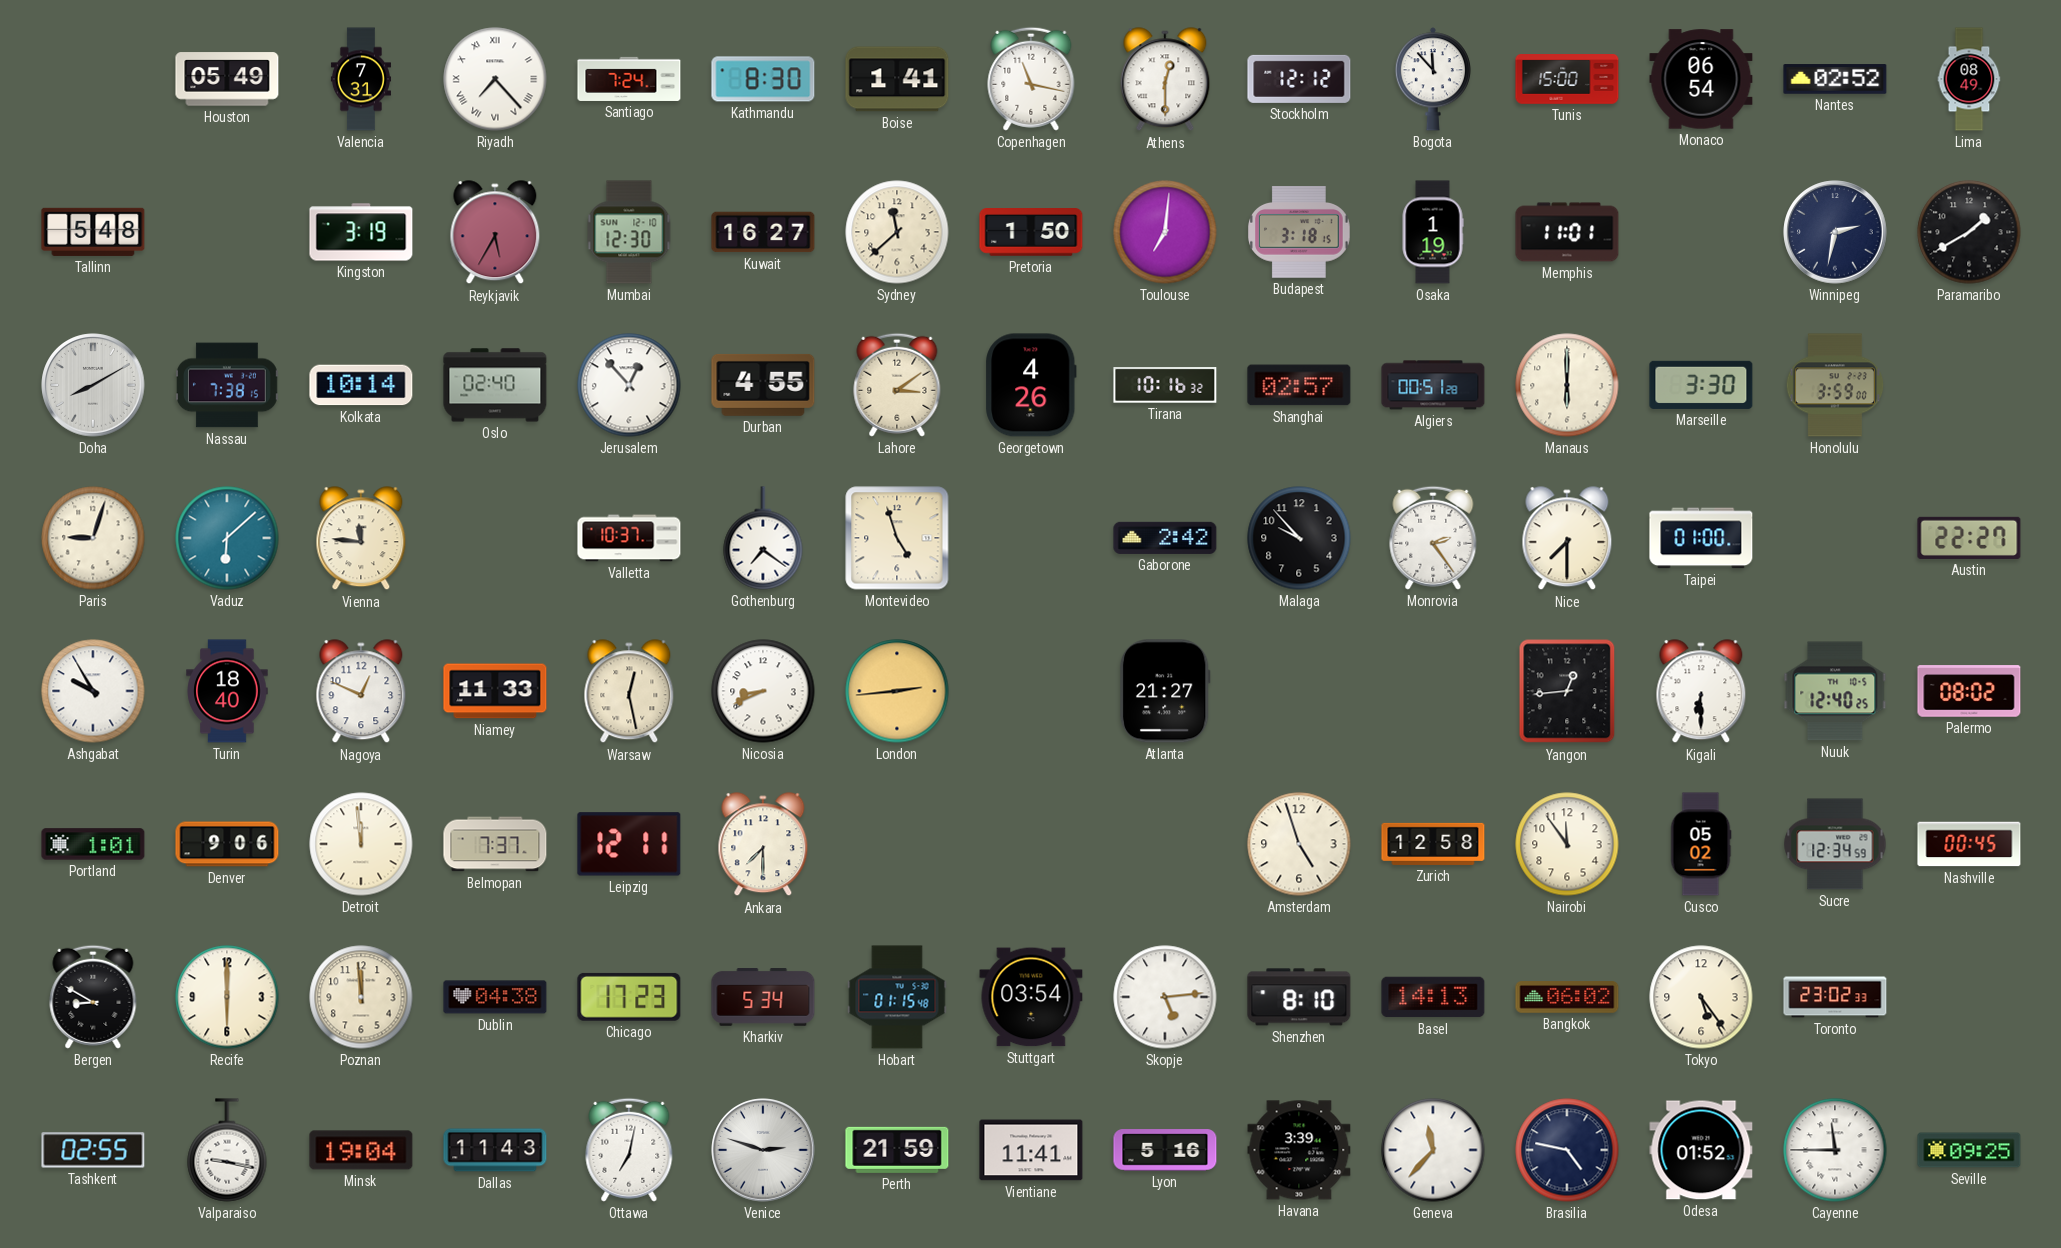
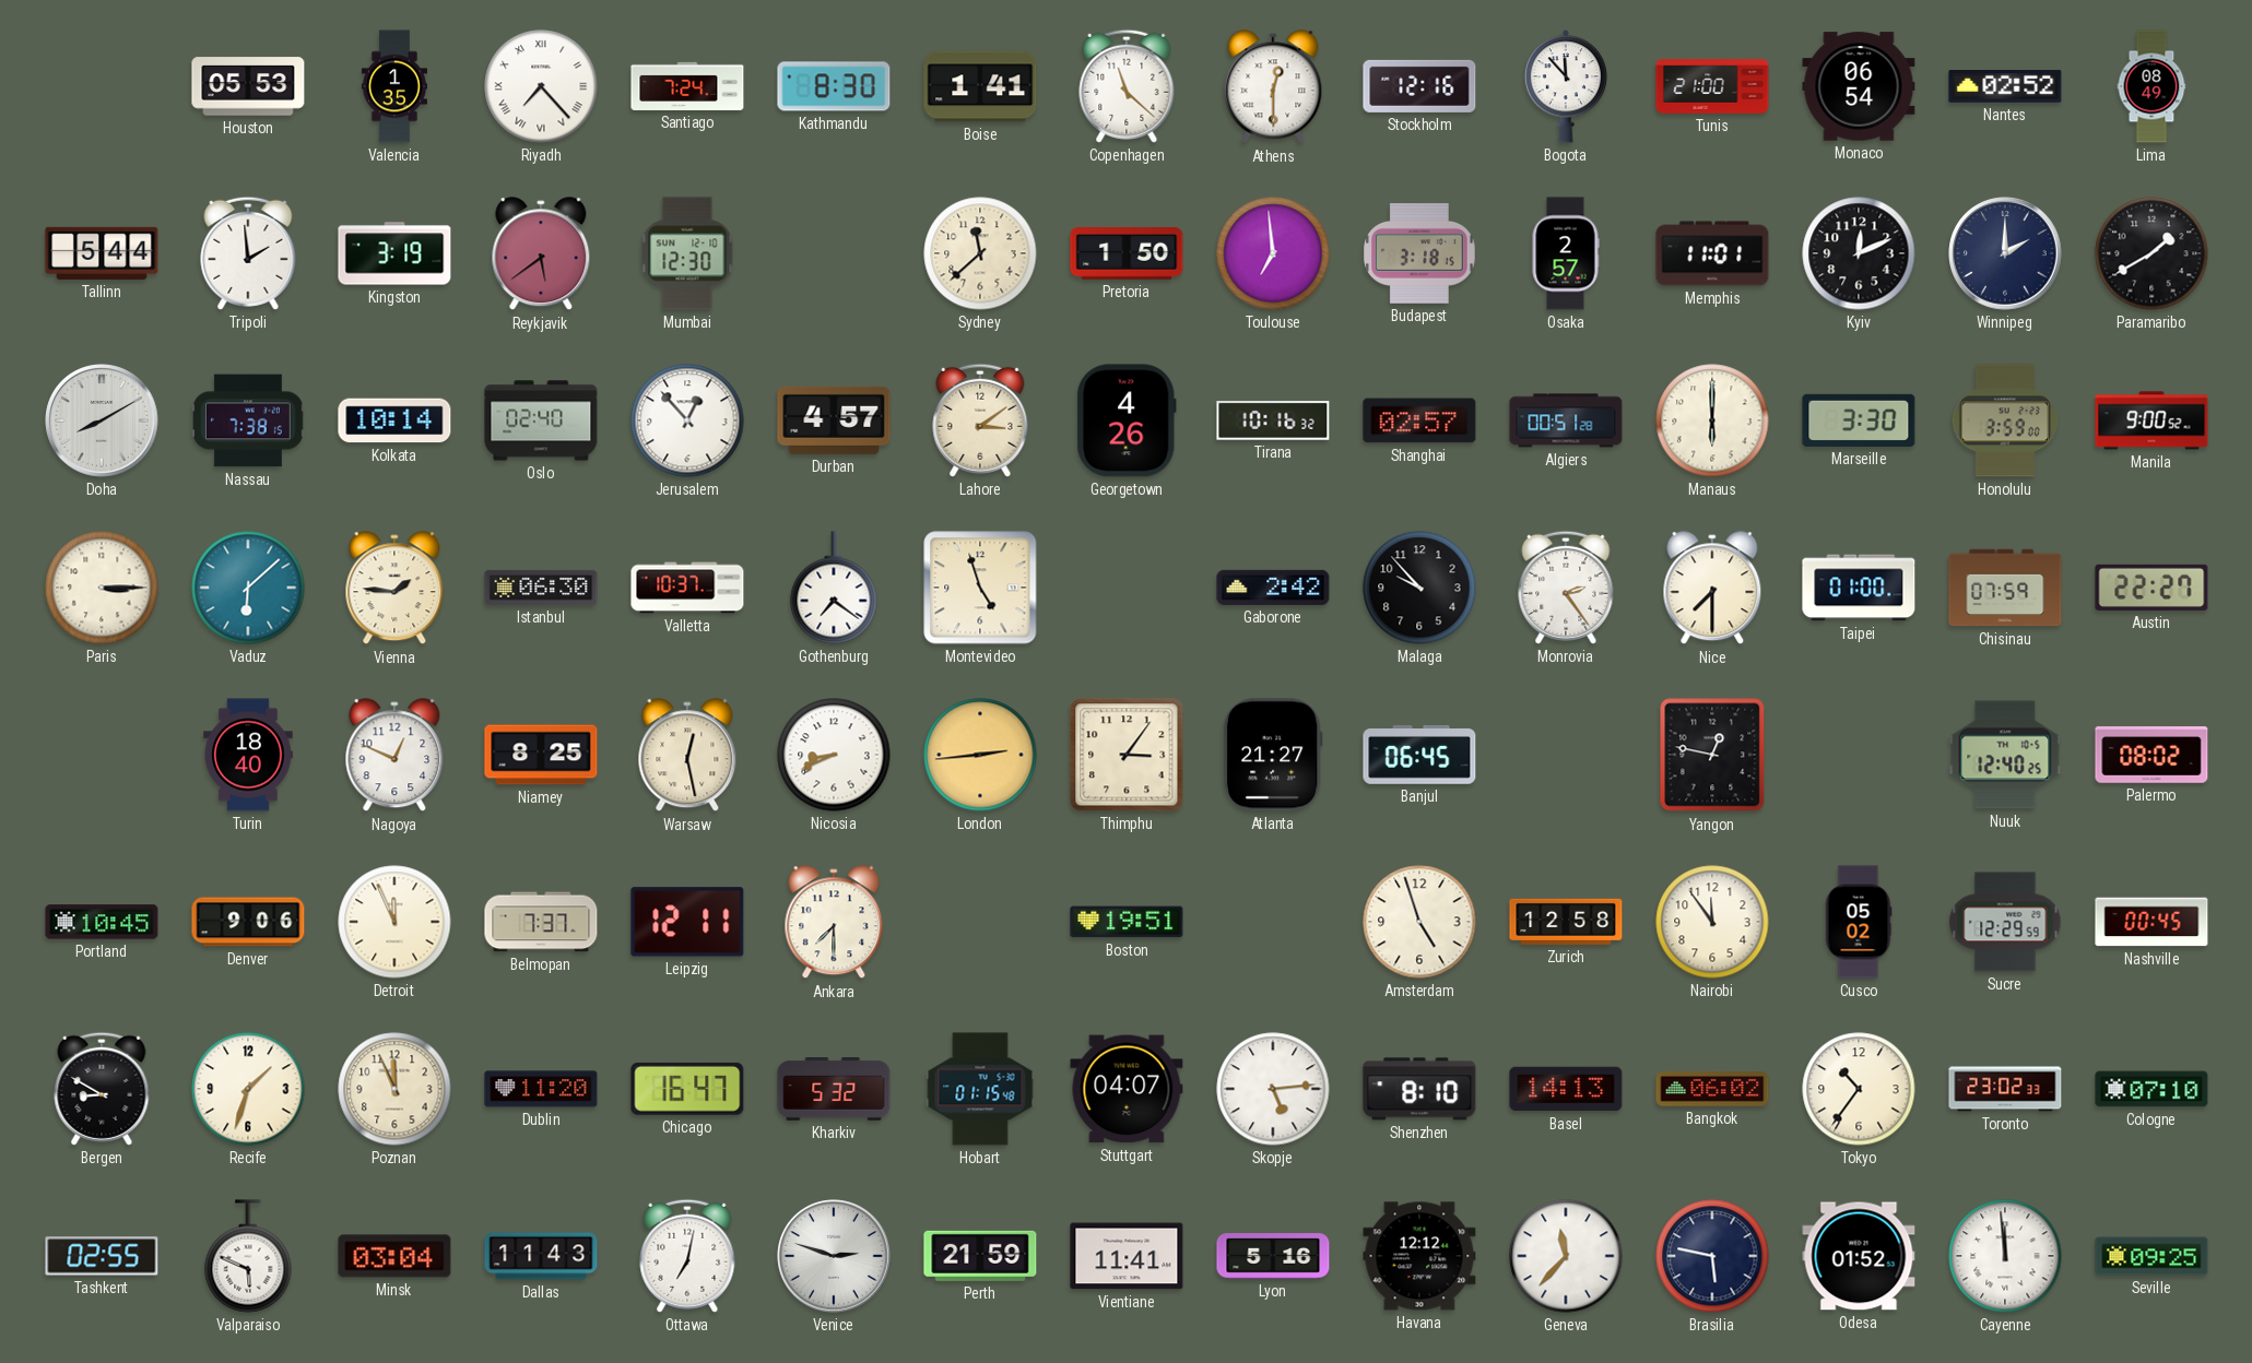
Houston: 05:49 -> 05:53
Valencia: 7:31 -> 1:35
Copenhagen: 11:17 -> 11:22
Stockholm: 12:12 -> 12:16
Tunis: 15:00 -> 21:00
Tallinn: 5:48 -> 5:44
Tripoli: none -> 1:59
Reykjavik: 5:35 -> 5:39
Kuwait: 16:27 -> none
Toulouse: 7:01 -> 6:59
Osaka: 1:19 -> 2:57
Kyiv: none -> 12:11
Winnipeg: 2:32 -> 2:00
Durban: 4:55 -> 4:57
Manila: none -> 9:00
Paris: 9:03 -> 3:15
Vienna: 11:46 -> 1:46
Istanbul: none -> 06:30
Chisinau: none -> 07:59
Ashgabat: 9:55 -> none
Niamey: 11:33 -> 8:25
Thimphu: none -> 3:06
Banjul: none -> 06:45
Yangon: 12:44 -> 12:47
Kigali: 6:30 -> none
Portland: 1:01 -> 10:45
Detroit: 11:59 -> 11:56
Boston: none -> 19:51
Sucre: 12:34 -> 12:29
Recife: 6:00 -> 1:33
Poznan: 11:59 -> 11:56
Dublin: 04:38 -> 11:20
Chicago: 17:23 -> 16:47
Kharkiv: 5:34 -> 5:32
Stuttgart: 03:54 -> 04:07
Tokyo: 5:24 -> 10:36
Cologne: none -> 07:10
Valparaiso: 9:17 -> 5:49
Minsk: 19:04 -> 03:04
Havana: 3:39 -> 12:12
Brasilia: 4:47 -> 5:47
Cayenne: 11:45 -> 11:59
